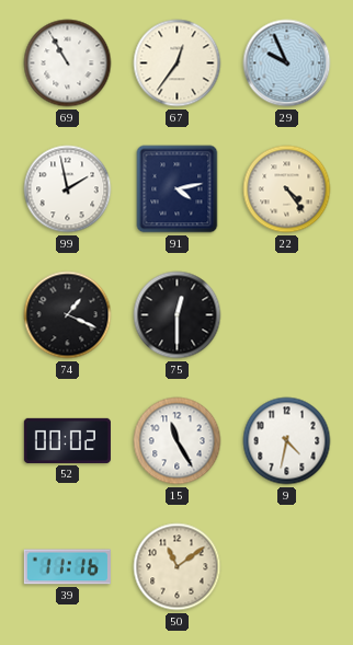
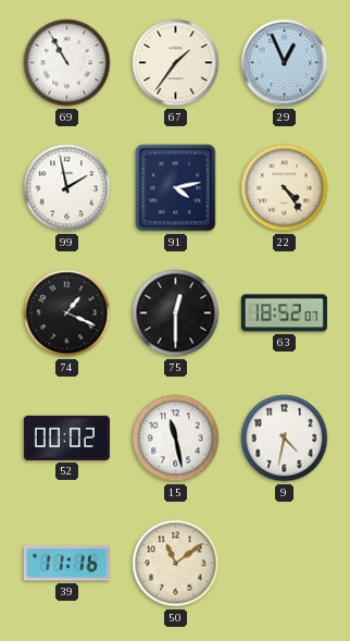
67: 12:36 -> 1:36
29: 9:56 -> 12:56
63: none -> 18:52
15: 11:25 -> 11:28
